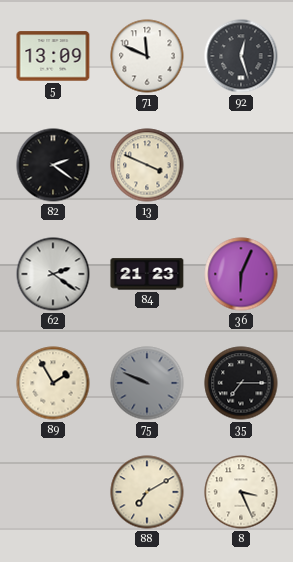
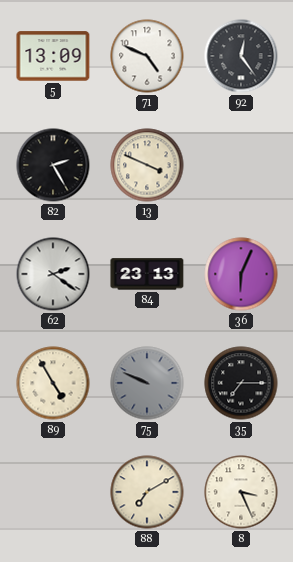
71: 11:49 -> 4:49
92: 12:27 -> 12:24
82: 2:21 -> 2:25
84: 21:23 -> 23:13
89: 1:55 -> 4:55
